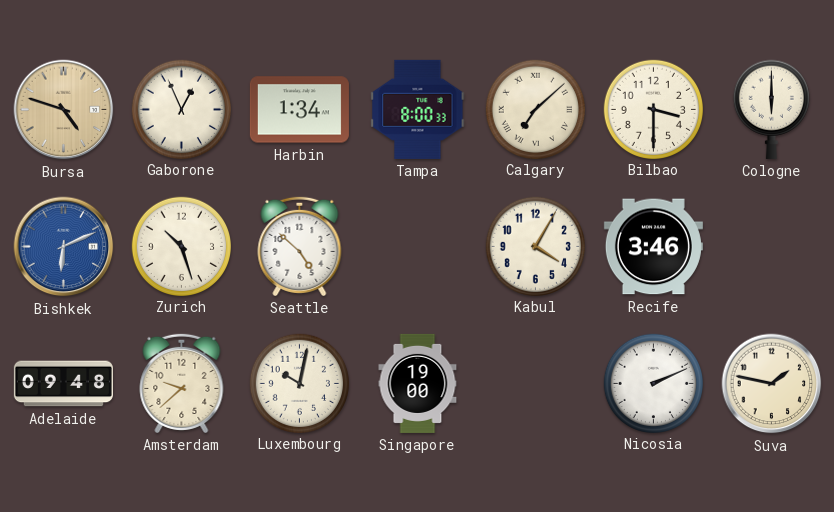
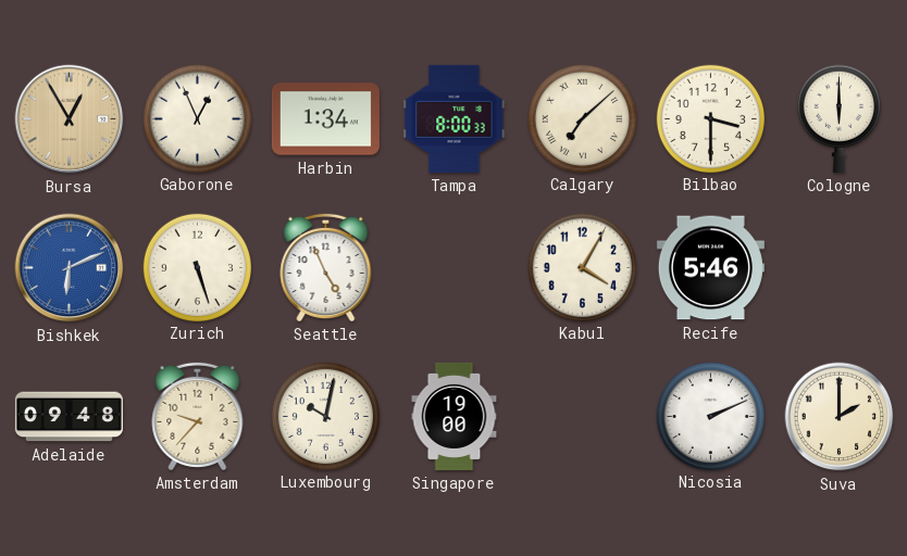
Bursa: 4:48 -> 12:55
Zurich: 10:27 -> 5:27
Seattle: 4:52 -> 4:56
Recife: 3:46 -> 5:46
Amsterdam: 9:38 -> 9:37
Suva: 1:47 -> 2:00
